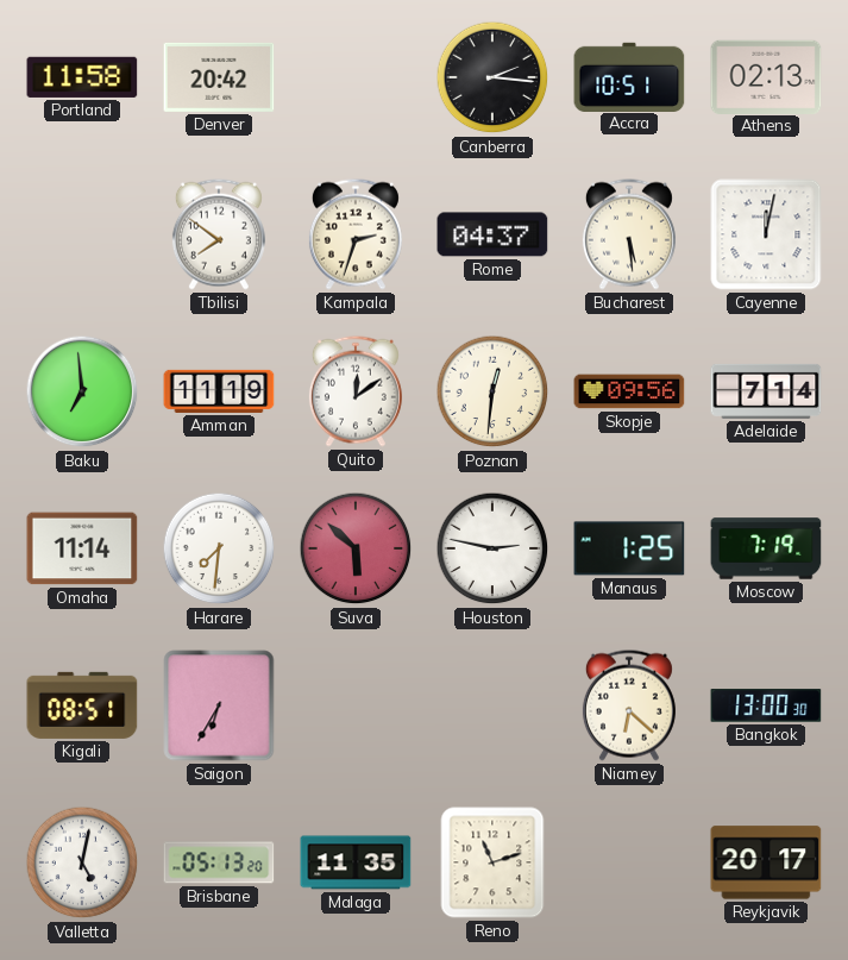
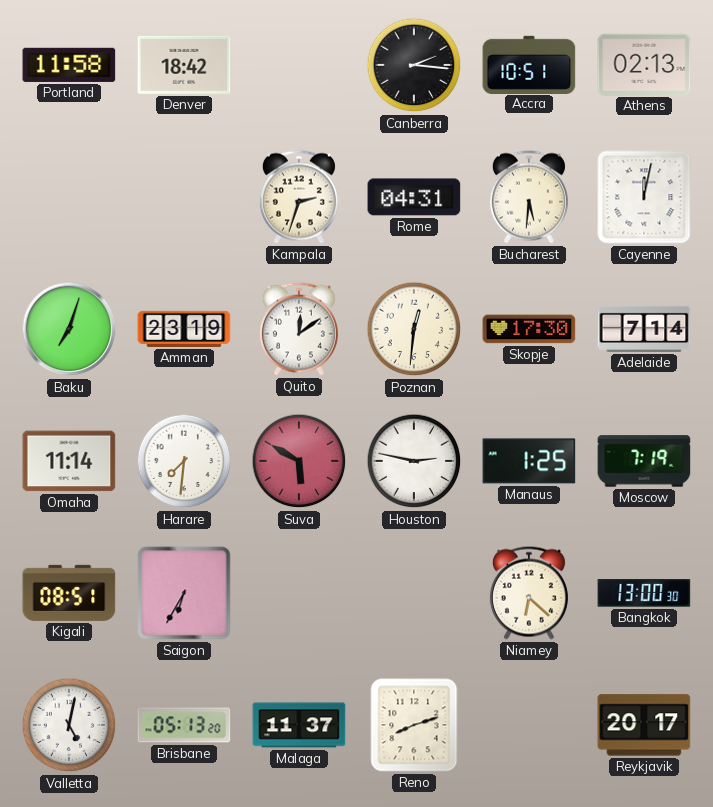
Denver: 20:42 -> 18:42
Tbilisi: 7:51 -> none
Rome: 04:37 -> 04:31
Bucharest: 5:29 -> 5:31
Baku: 6:59 -> 7:03
Amman: 11:19 -> 23:19
Skopje: 09:56 -> 17:30
Suva: 5:52 -> 5:50
Malaga: 11:35 -> 11:37
Reno: 11:12 -> 8:12
